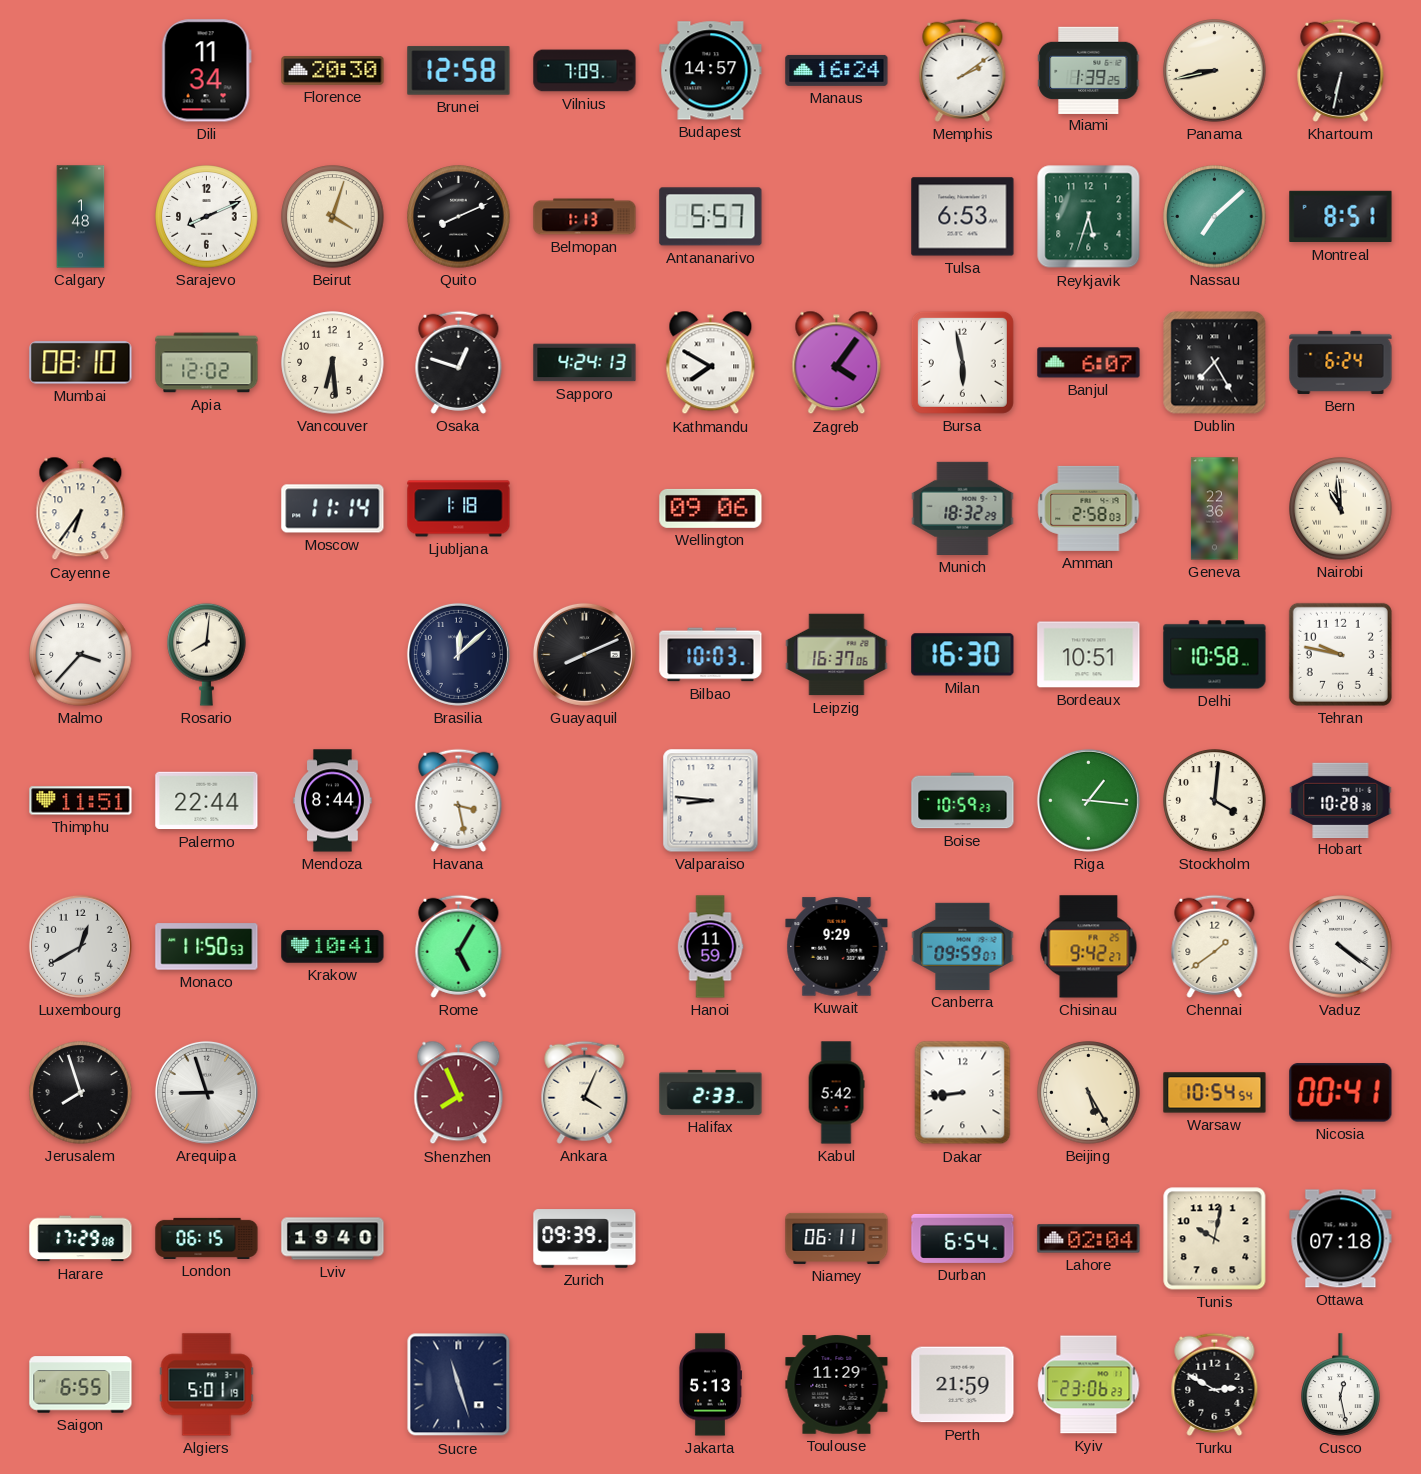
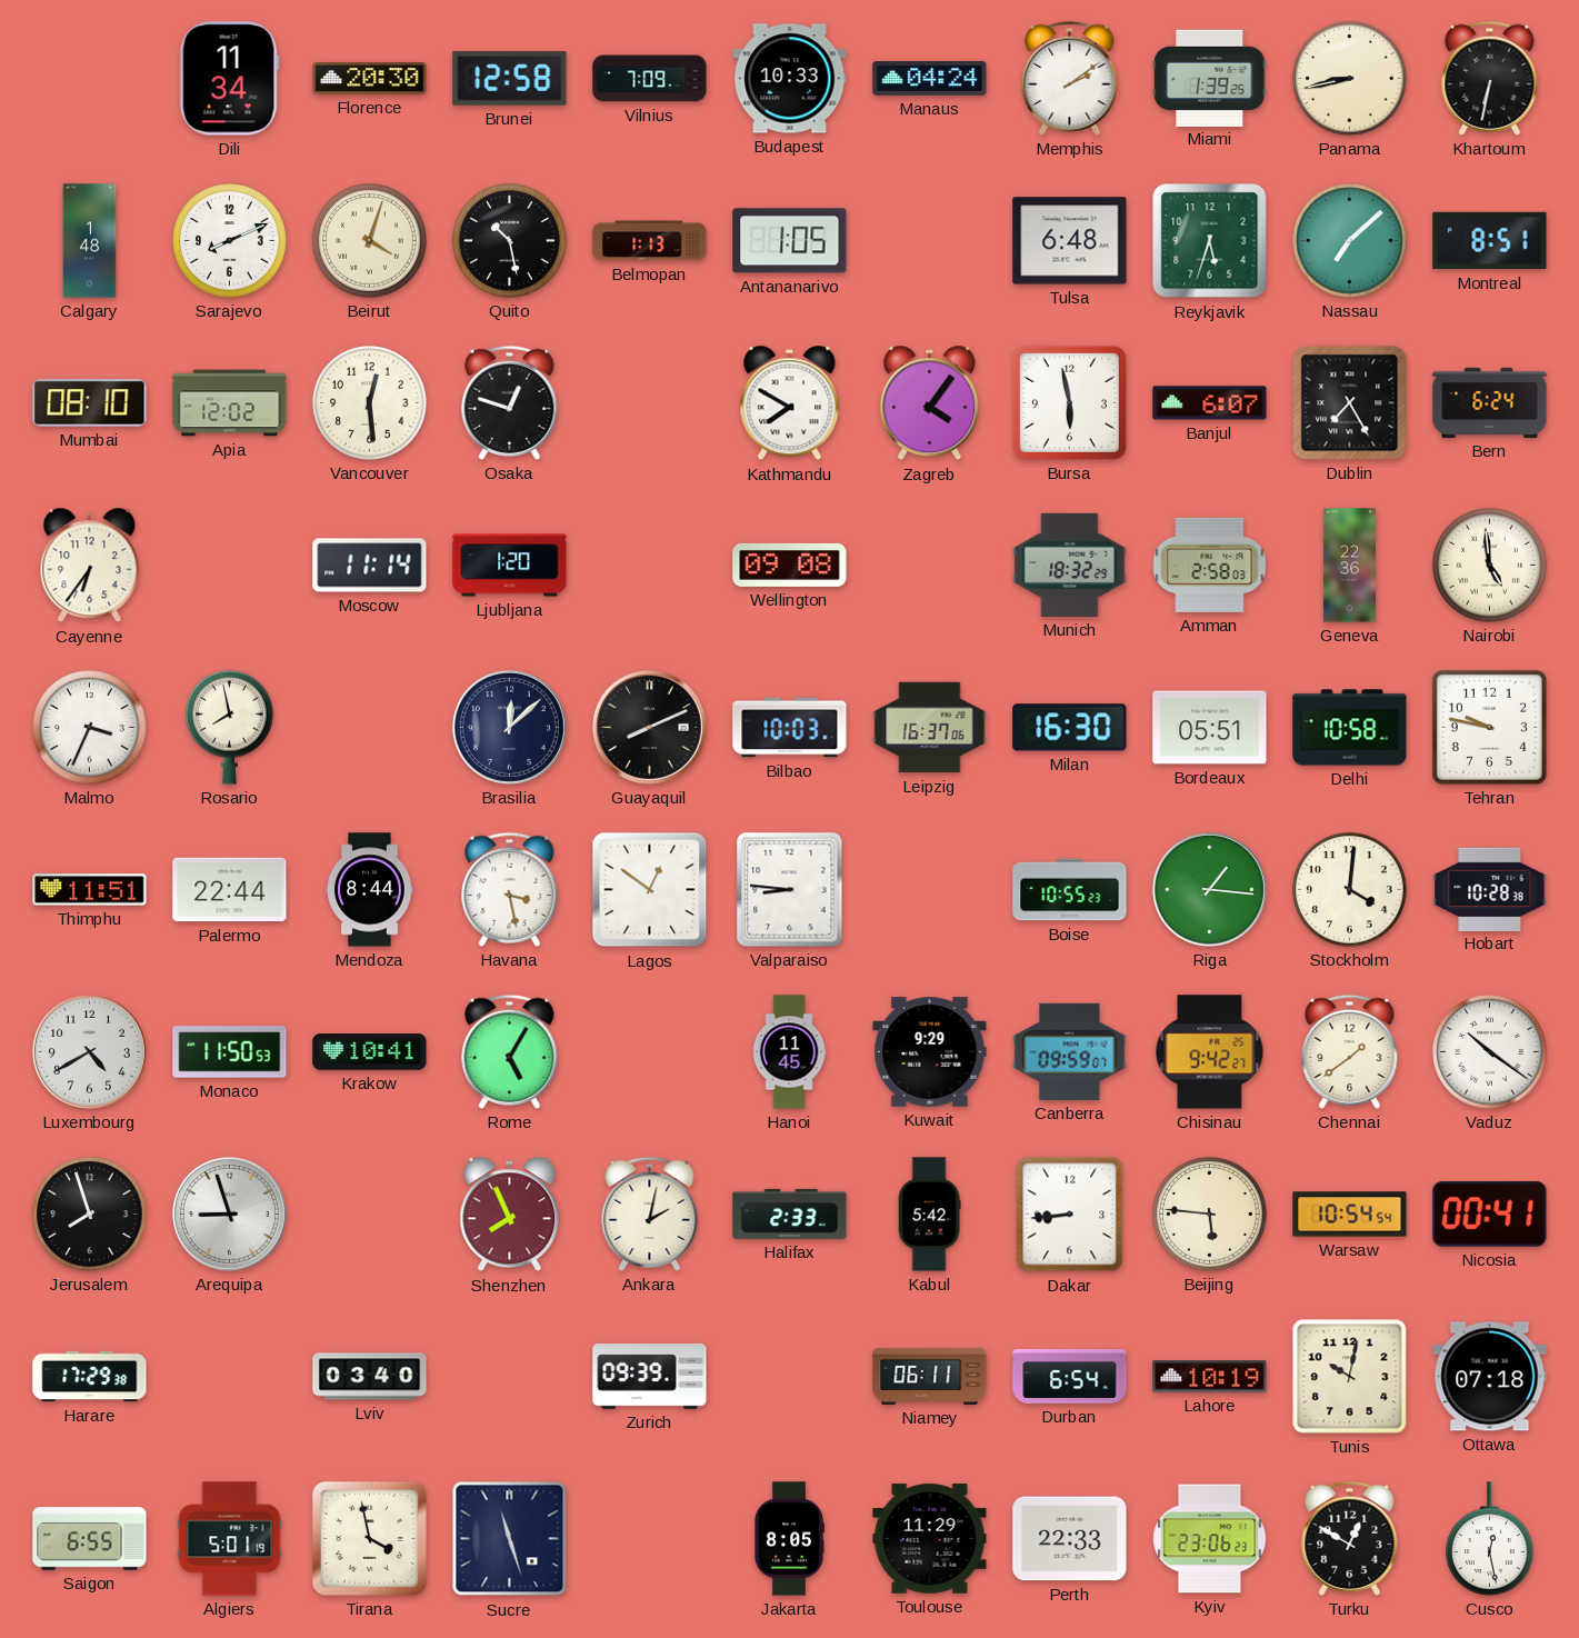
Budapest: 14:57 -> 10:33
Manaus: 16:24 -> 04:24
Quito: 8:11 -> 10:28
Antananarivo: 5:57 -> 1:05
Tulsa: 6:53 -> 6:48
Vancouver: 6:29 -> 12:29
Sapporo: 4:24 -> none
Ljubljana: 1:18 -> 1:20
Wellington: 09:06 -> 09:08
Nairobi: 10:59 -> 4:59
Malmo: 3:37 -> 3:34
Rosario: 8:01 -> 7:58
Bordeaux: 10:51 -> 05:51
Lagos: none -> 12:51
Boise: 10:59 -> 10:55
Luxembourg: 12:40 -> 4:40
Hanoi: 11:59 -> 11:45
Vaduz: 4:21 -> 10:21
Ankara: 4:04 -> 2:02
Beijing: 5:25 -> 5:46
Harare: 17:29:08 -> 17:29:38
London: 06:15 -> none
Lviv: 19:40 -> 03:40
Lahore: 02:04 -> 10:19
Tirana: none -> 3:58
Jakarta: 5:13 -> 8:05
Perth: 21:59 -> 22:33
Turku: 2:50 -> 12:50
